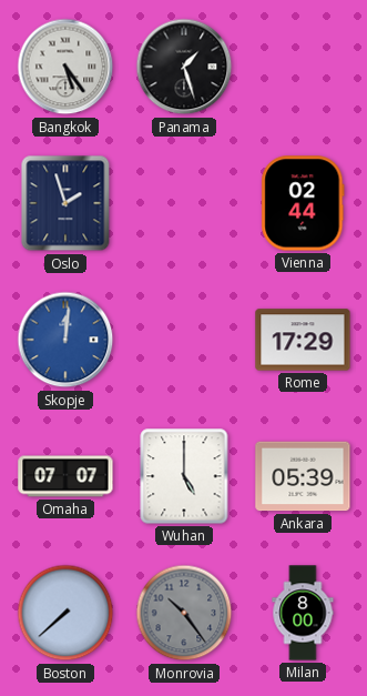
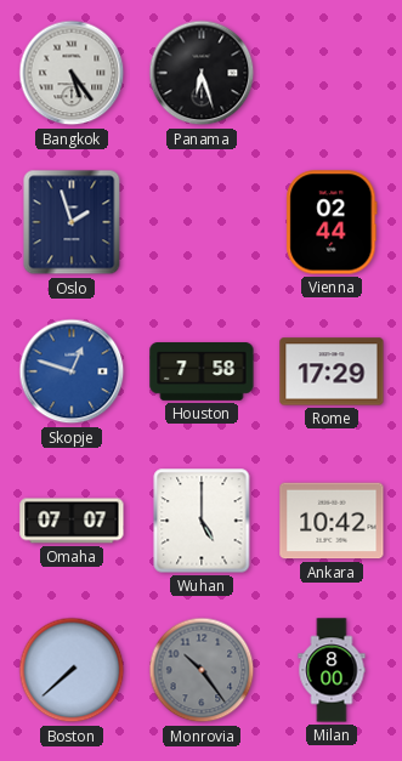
Panama: 1:27 -> 6:27
Skopje: 12:01 -> 12:48
Houston: none -> 7:58
Ankara: 05:39 -> 10:42
